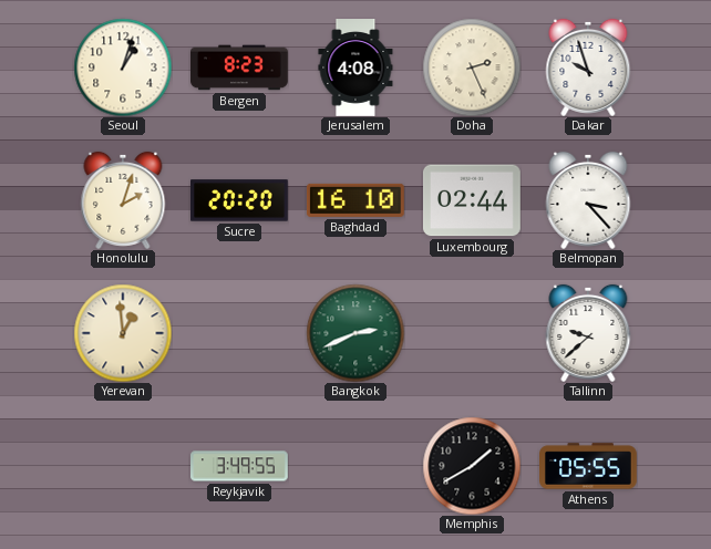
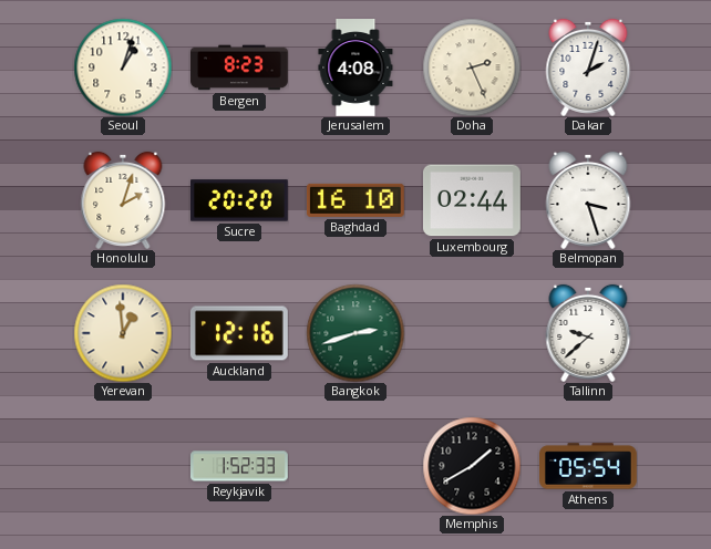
Dakar: 9:57 -> 2:03
Belmopan: 3:23 -> 3:27
Auckland: none -> 12:16
Bangkok: 2:41 -> 2:42
Reykjavik: 3:49 -> 1:52
Athens: 05:55 -> 05:54
